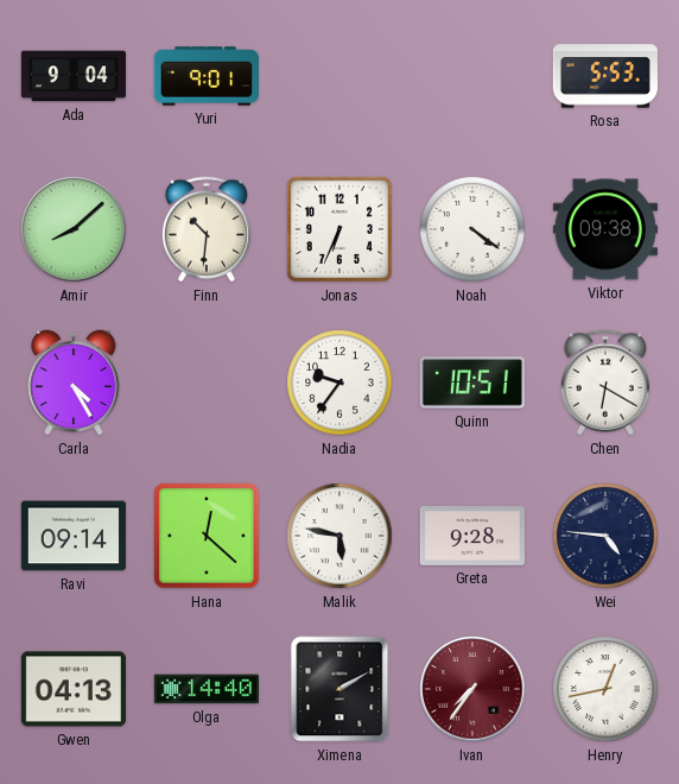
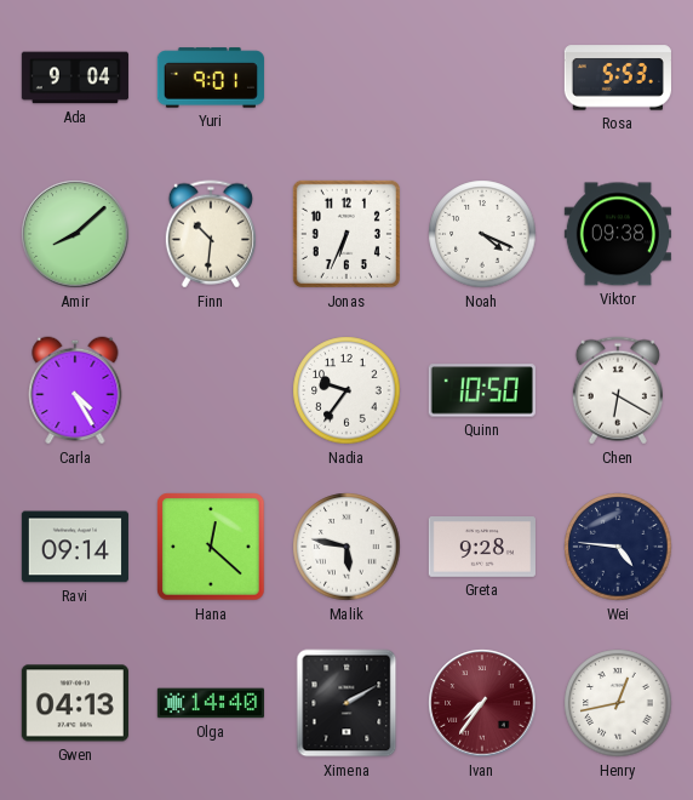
Noah: 4:21 -> 4:19
Quinn: 10:51 -> 10:50
